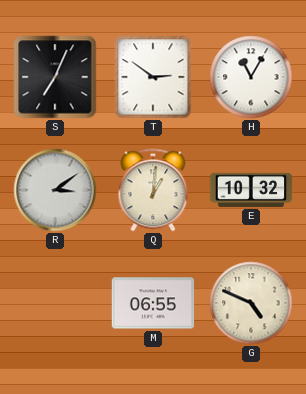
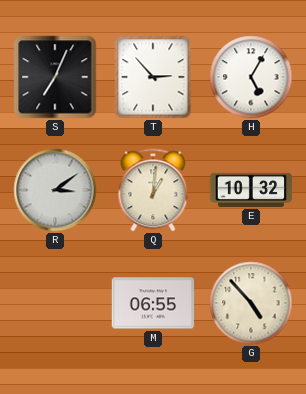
T: 2:51 -> 2:53
H: 11:05 -> 5:05
G: 4:49 -> 4:53
